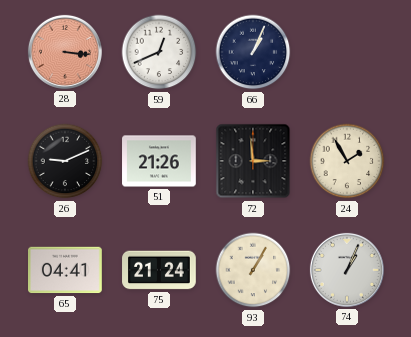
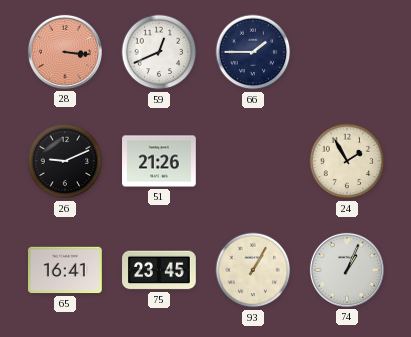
66: 1:04 -> 1:45
72: 2:59 -> none
65: 04:41 -> 16:41
75: 21:24 -> 23:45
